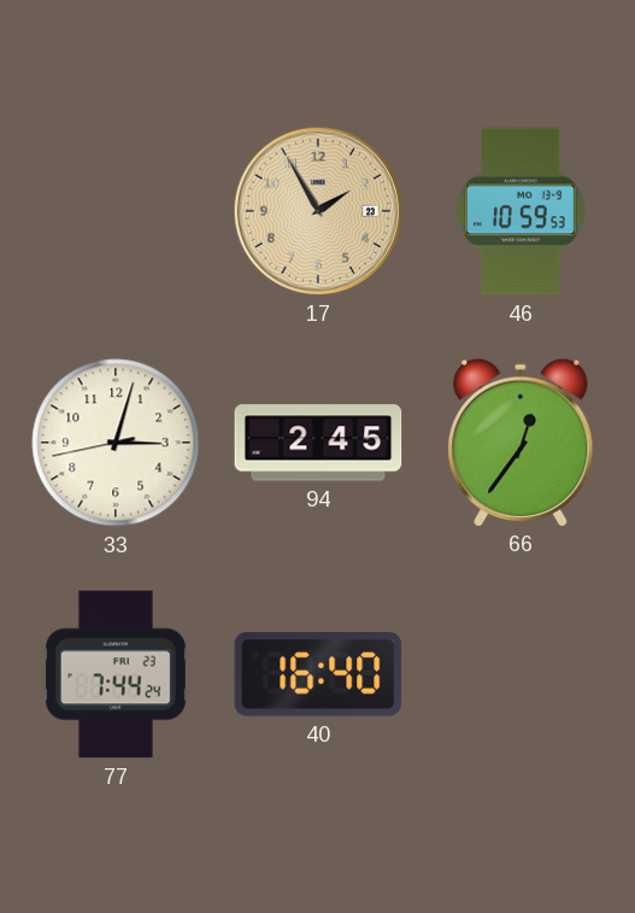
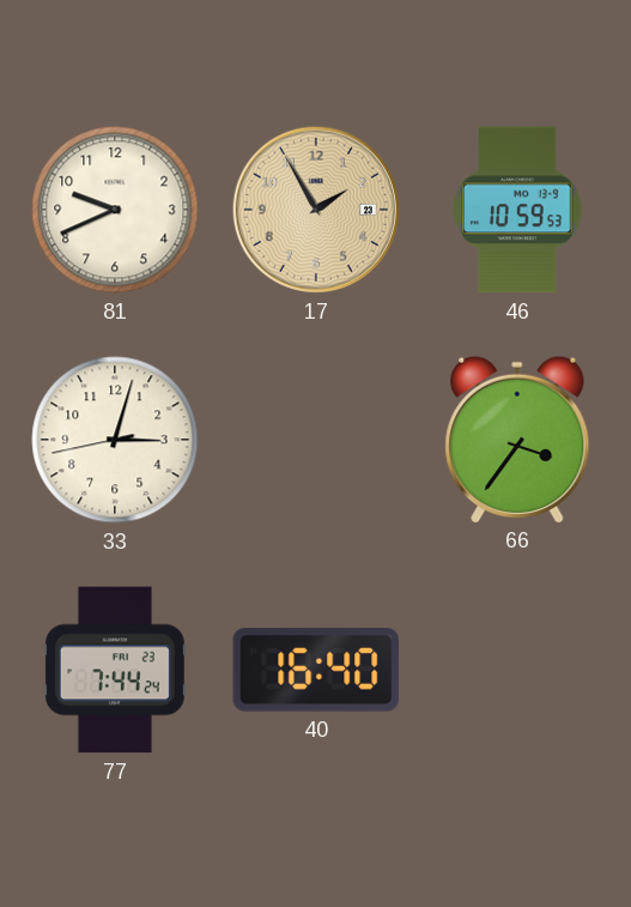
81: none -> 9:41
94: 2:45 -> none
66: 12:36 -> 3:36
